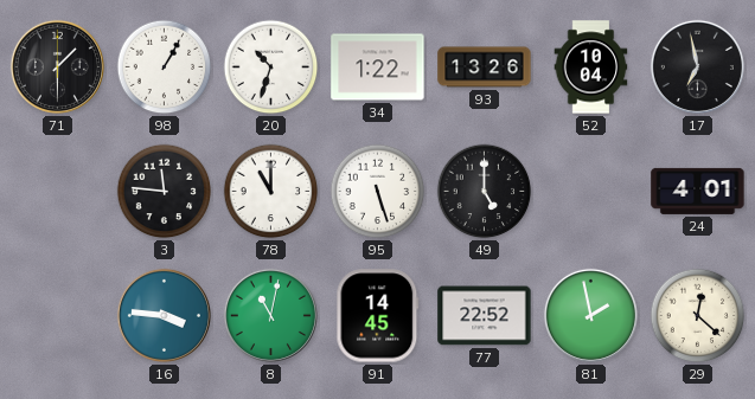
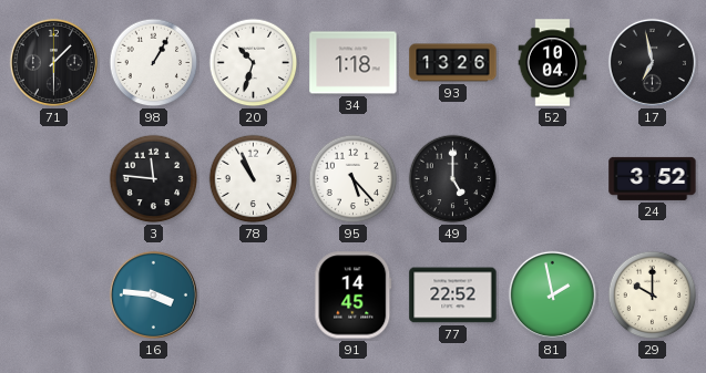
34: 1:22 -> 1:18
78: 11:00 -> 10:56
95: 5:27 -> 5:23
24: 4:01 -> 3:52
8: 11:02 -> none
29: 12:22 -> 10:00
